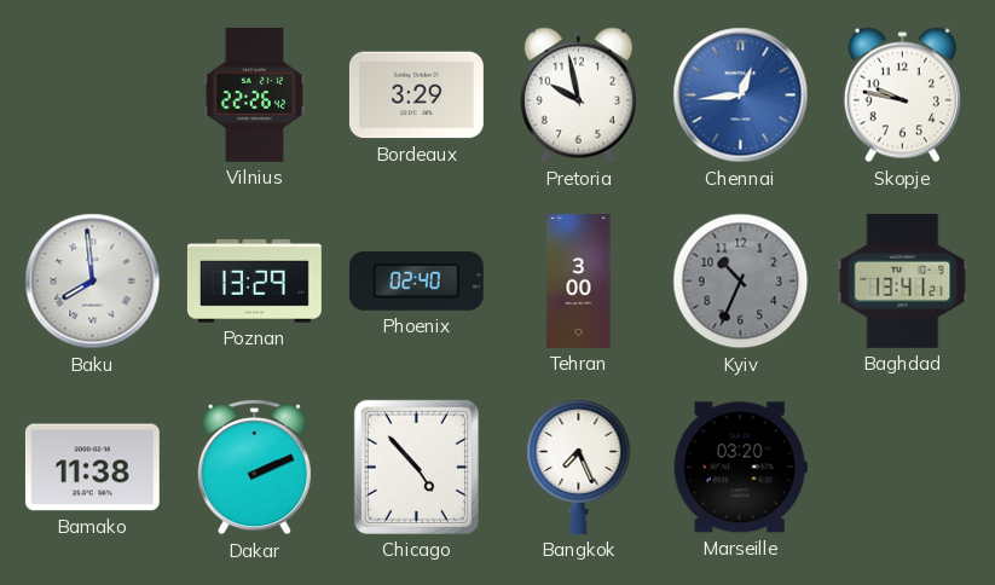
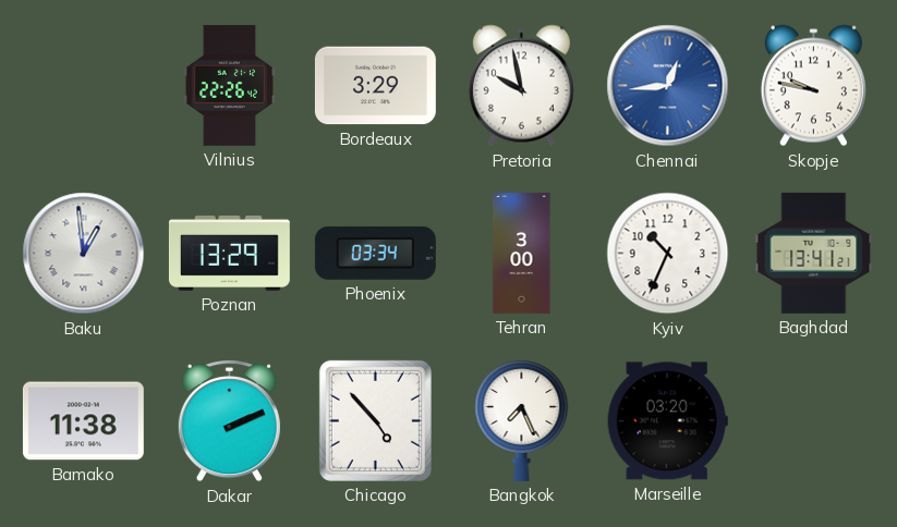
Baku: 7:59 -> 12:59
Phoenix: 02:40 -> 03:34
Kyiv dial: grey -> white
